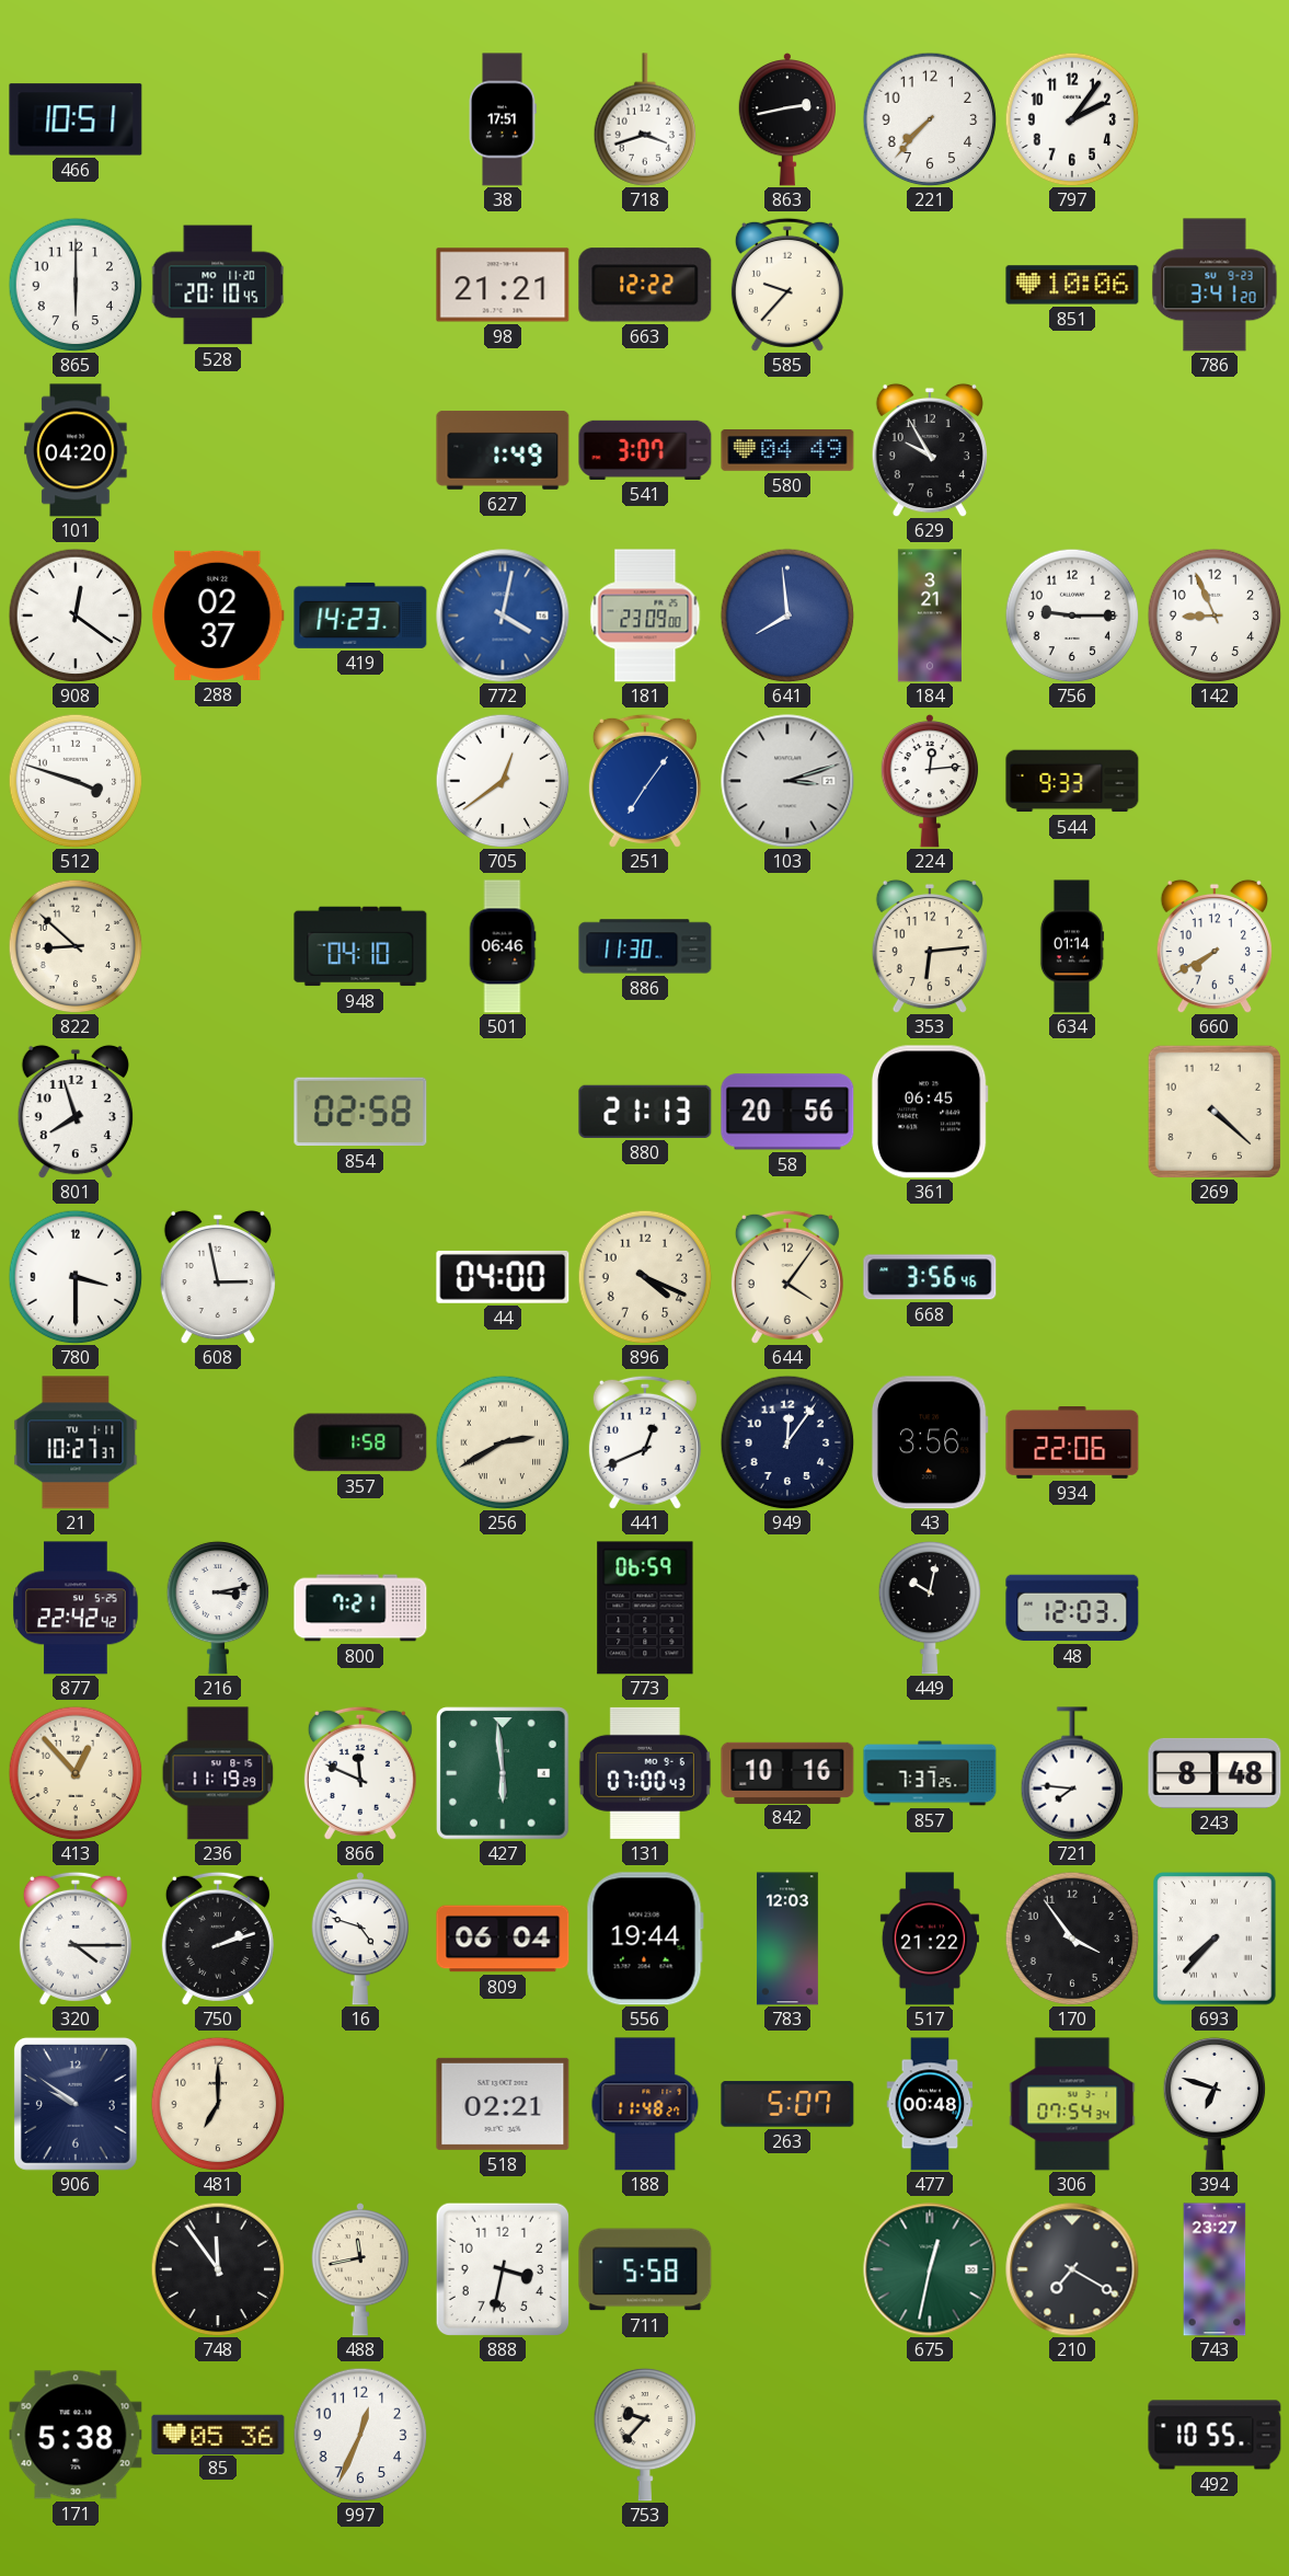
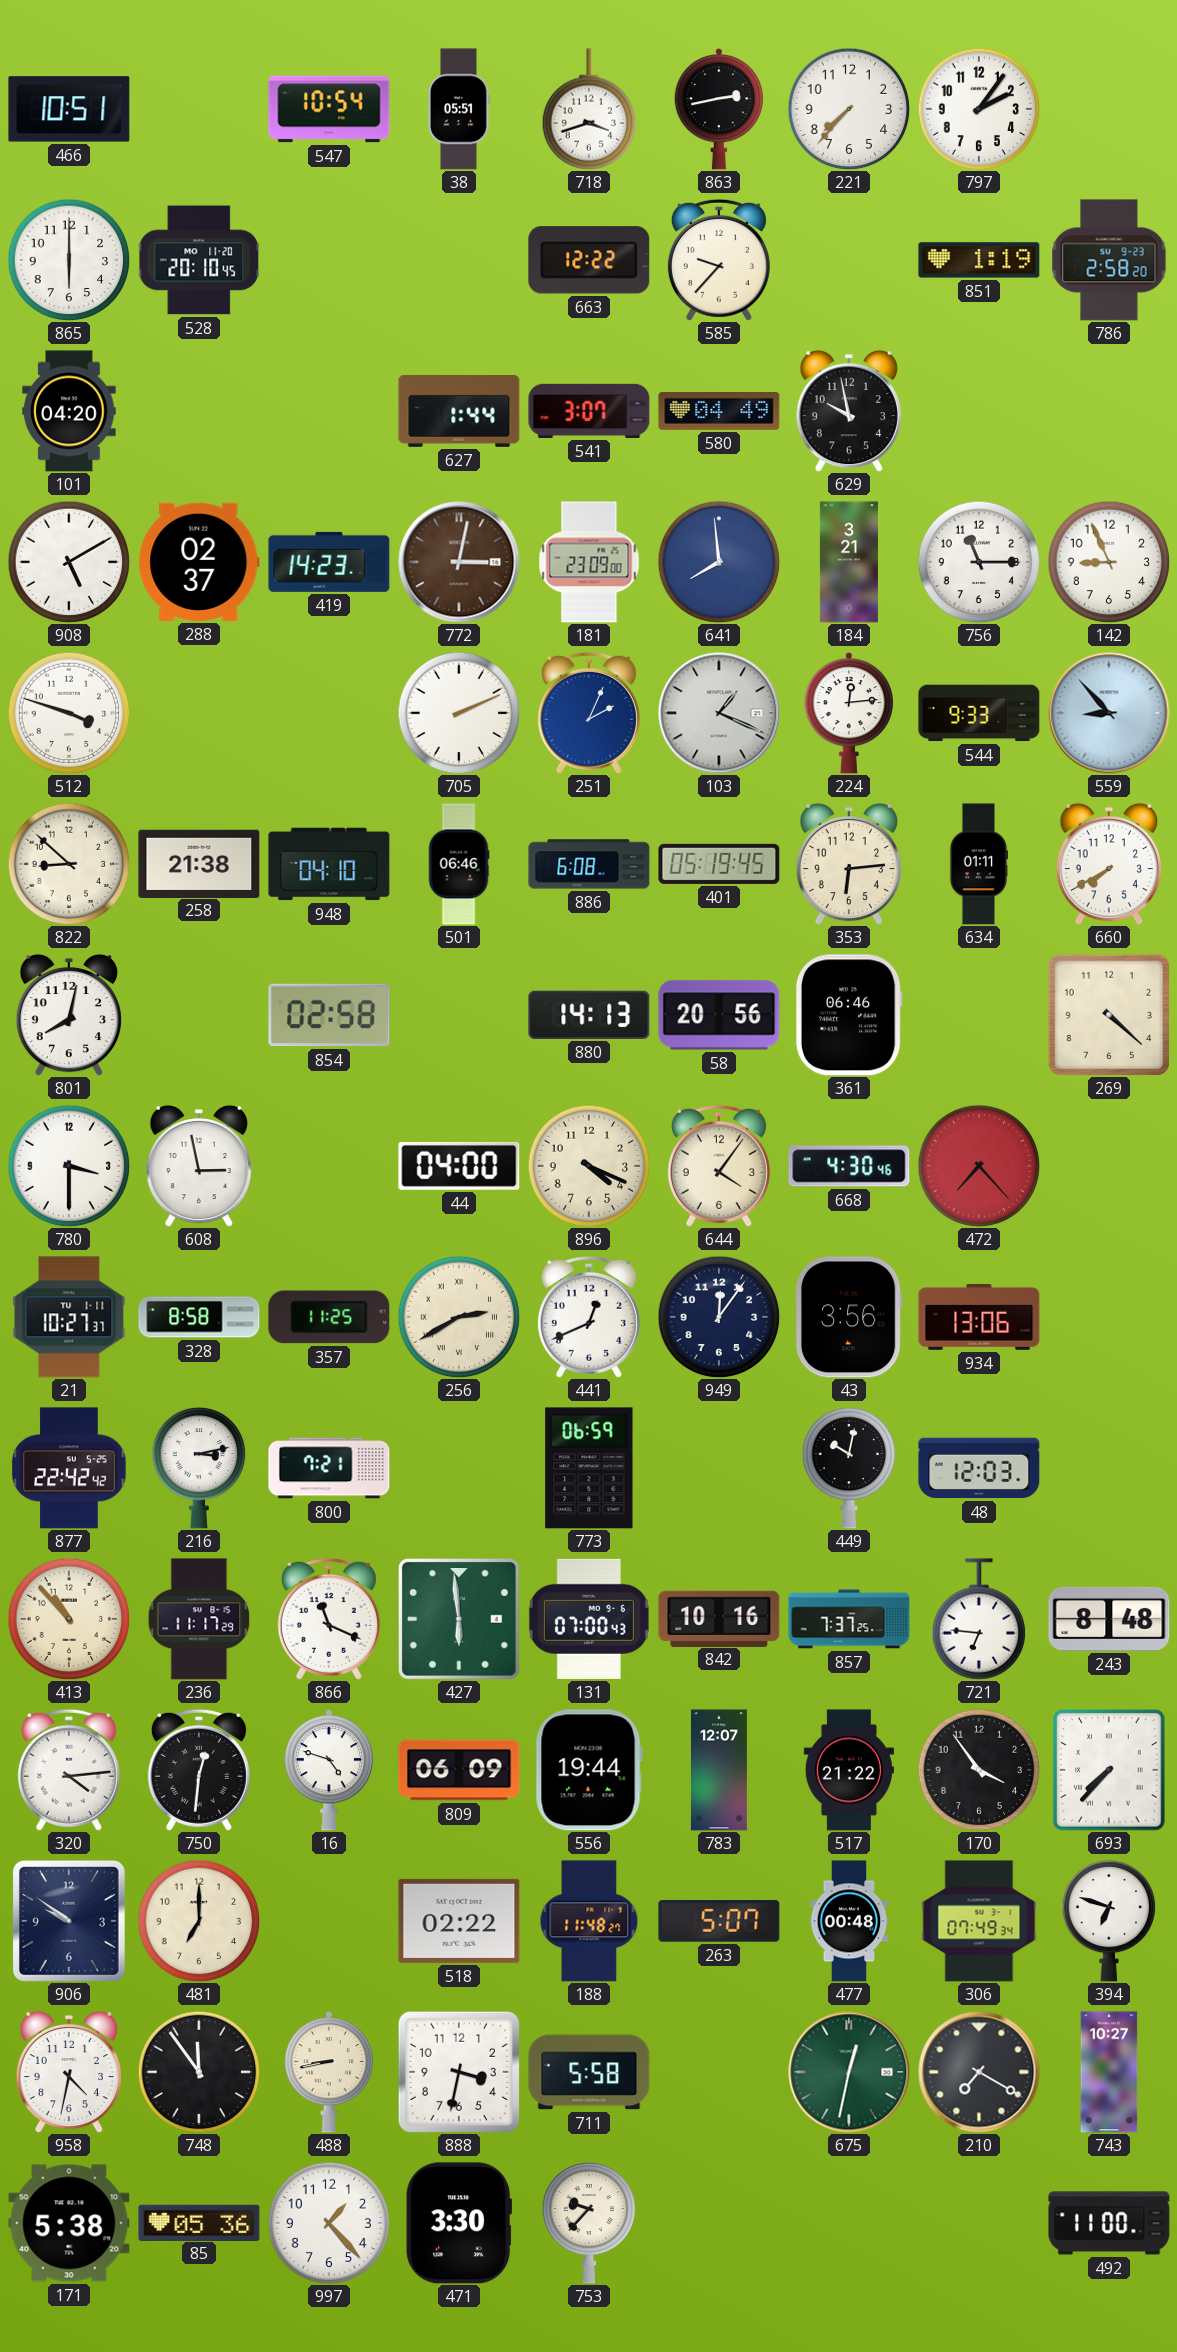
547: none -> 10:54
38: 17:51 -> 05:51
98: 21:21 -> none
851: 10:06 -> 1:19
786: 3:41 -> 2:58
627: 1:49 -> 1:44
629: 9:55 -> 9:58
908: 12:21 -> 5:10
772: 4:02 -> 3:02
772 dial: blue -> brown
756: 9:15 -> 11:15
705: 12:39 -> 2:11
251: 7:06 -> 2:04
103: 3:12 -> 1:19
559: none -> 8:53
258: none -> 21:38
886: 11:30 -> 6:08
401: none -> 05:19
634: 01:14 -> 01:11
801: 7:57 -> 8:02
880: 21:13 -> 14:13
361: 06:45 -> 06:46
668: 3:56 -> 4:30
472: none -> 7:23
328: none -> 8:58
357: 1:58 -> 11:25
934: 22:06 -> 13:06
413: 12:53 -> 10:53
236: 11:19 -> 11:17
866: 11:49 -> 11:19
721: 7:46 -> 6:46
320: 4:15 -> 4:14
750: 2:12 -> 12:31
809: 06:04 -> 06:09
783: 12:03 -> 12:07
518: 02:21 -> 02:22
306: 07:54 -> 07:49
958: none -> 4:32
488: 11:43 -> 8:43
743: 23:27 -> 10:27
997: 12:34 -> 1:23
471: none -> 3:30
492: 10:55 -> 11:00
